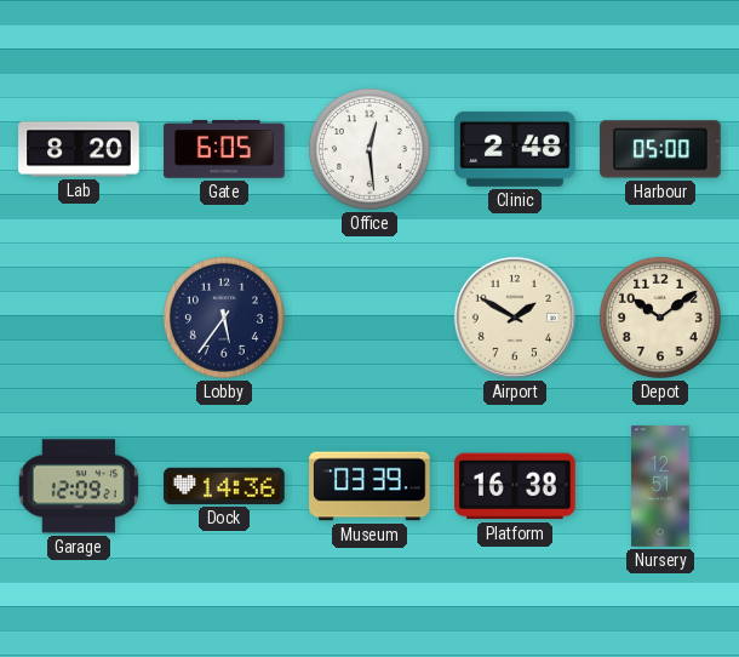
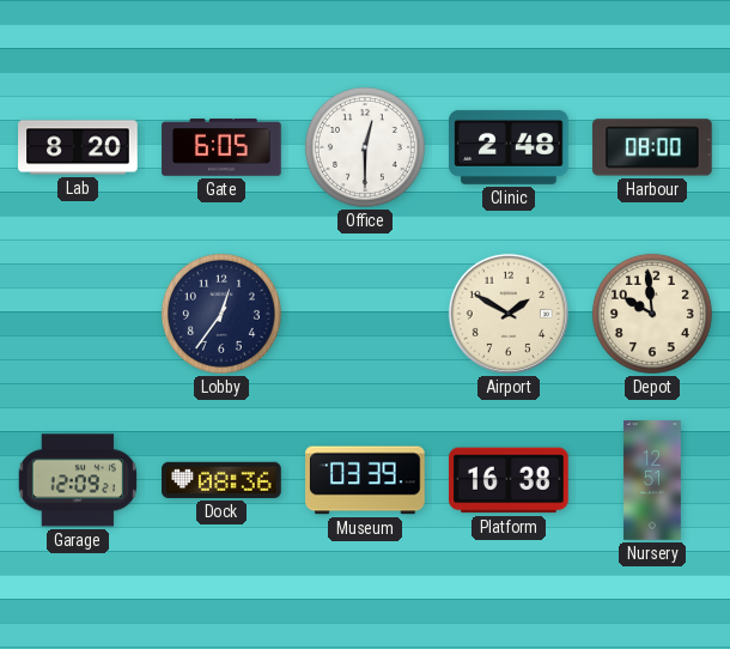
Office: 12:29 -> 12:30
Harbour: 05:00 -> 08:00
Lobby: 5:36 -> 12:36
Depot: 10:09 -> 9:59
Dock: 14:36 -> 08:36
